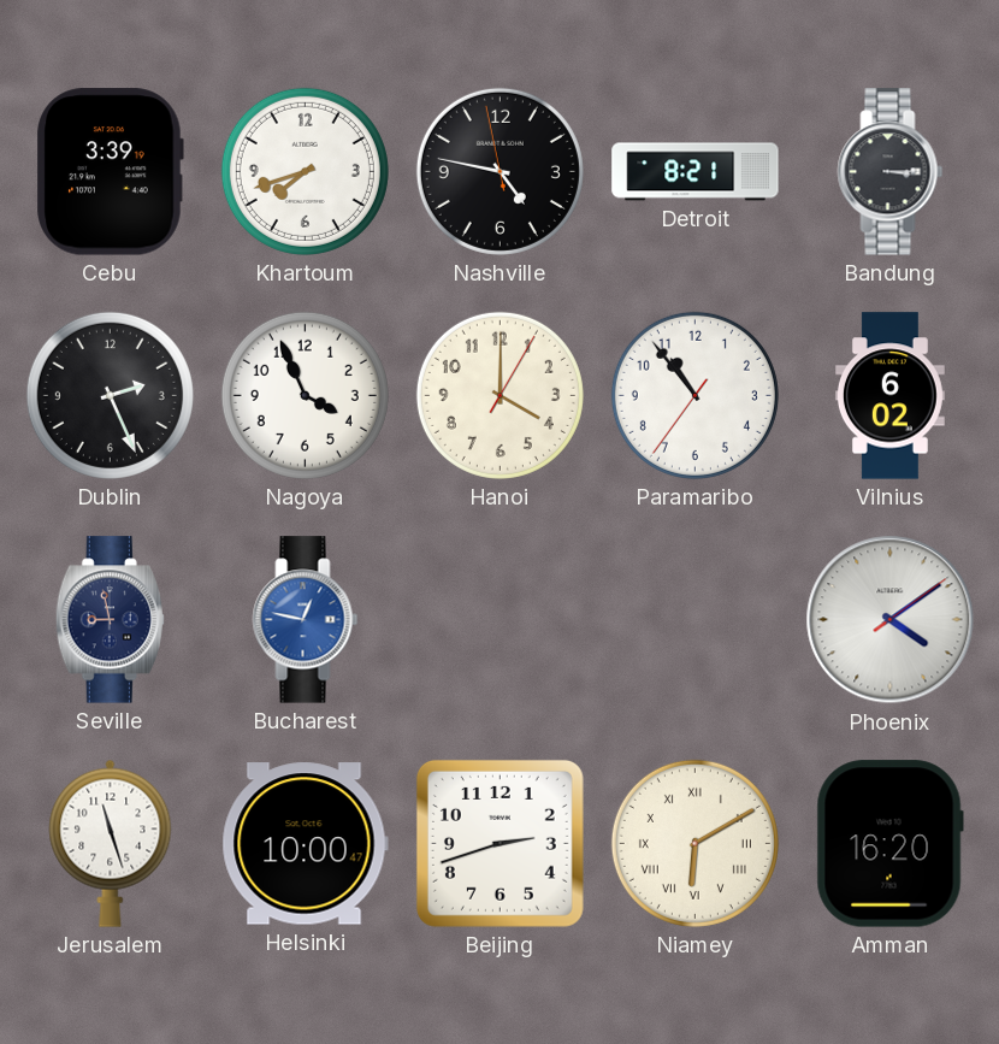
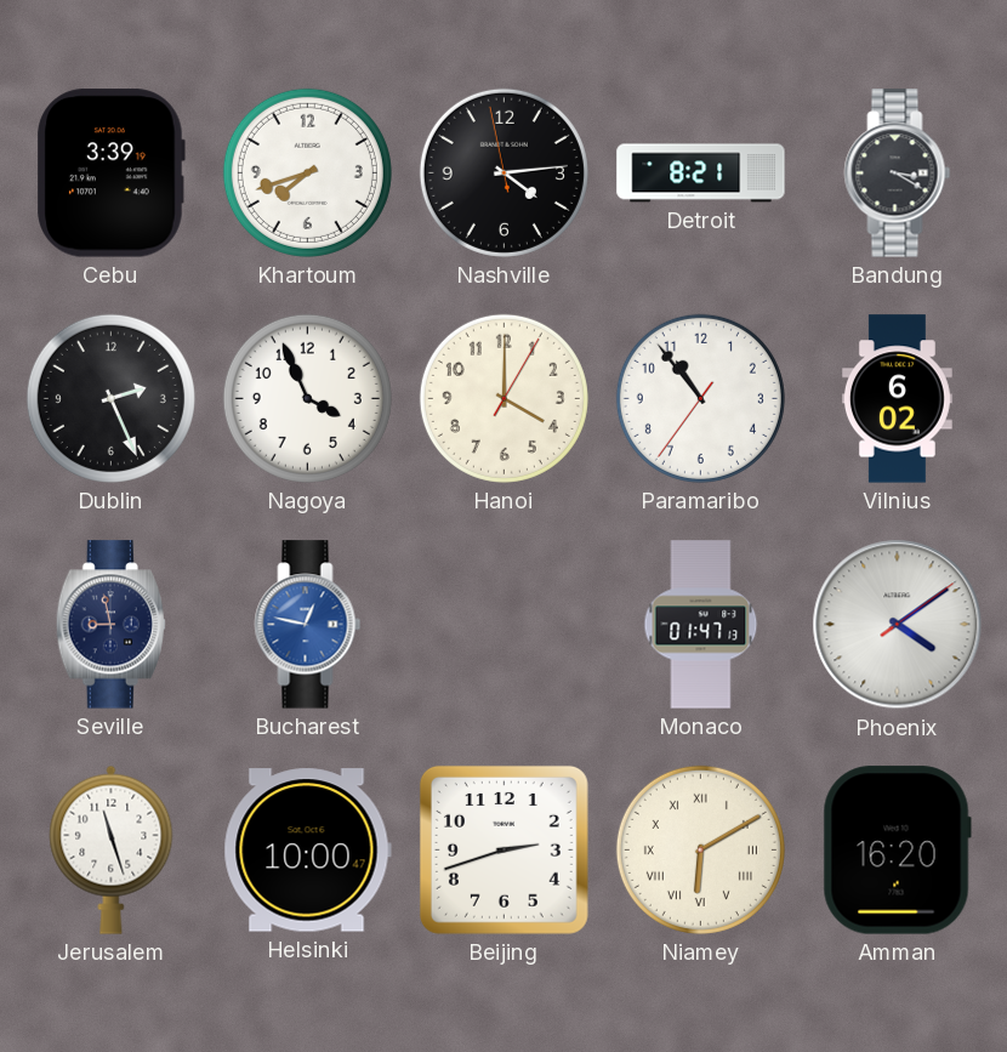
Nashville: 4:46 -> 4:13
Bandung: 3:15 -> 3:20
Monaco: none -> 01:47
